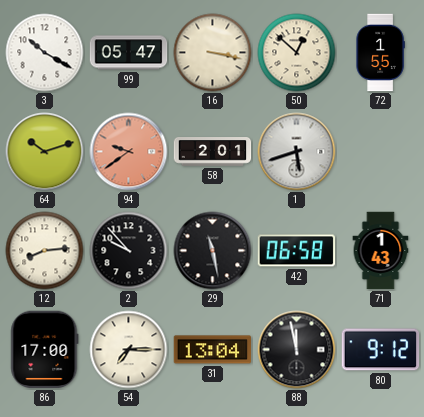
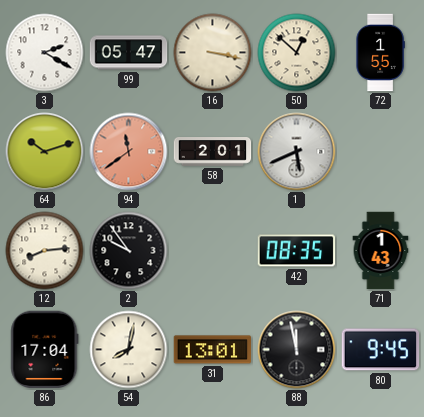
3: 10:20 -> 2:20
94: 9:39 -> 11:39
1: 5:42 -> 5:41
2: 9:53 -> 9:54
29: 11:28 -> none
42: 06:58 -> 08:35
86: 17:00 -> 17:04
54: 7:15 -> 8:02
31: 13:04 -> 13:01
80: 9:12 -> 9:45
